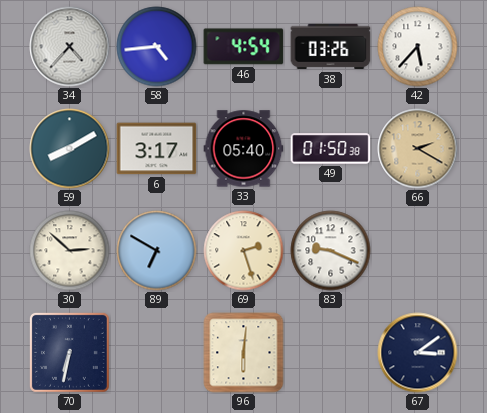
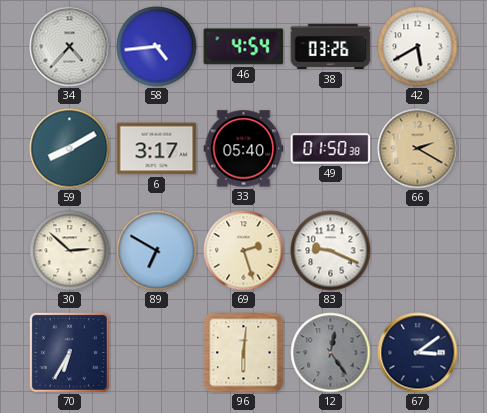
42: 5:37 -> 5:40
70: 6:32 -> 6:35
12: none -> 12:24
